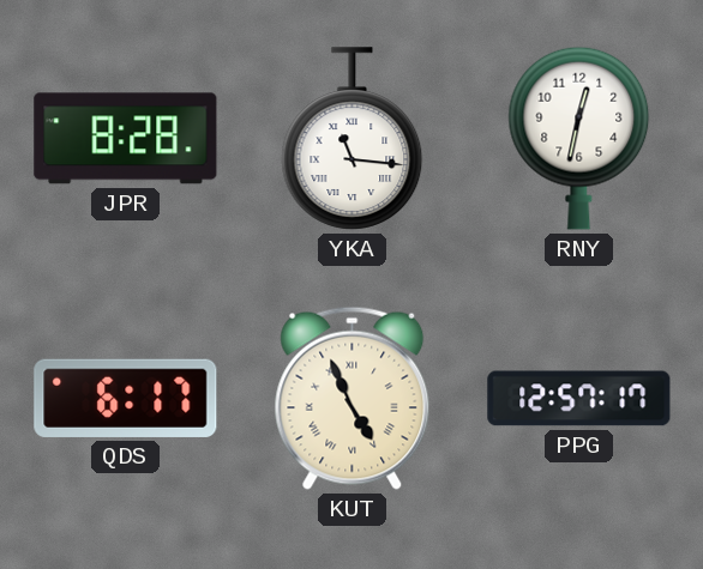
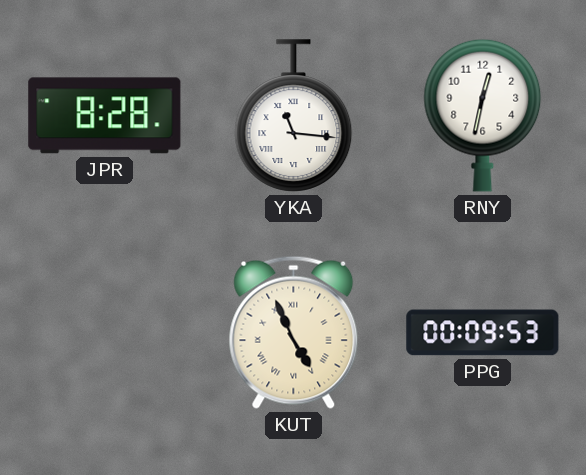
QDS: 6:17 -> none
PPG: 12:57 -> 00:09
